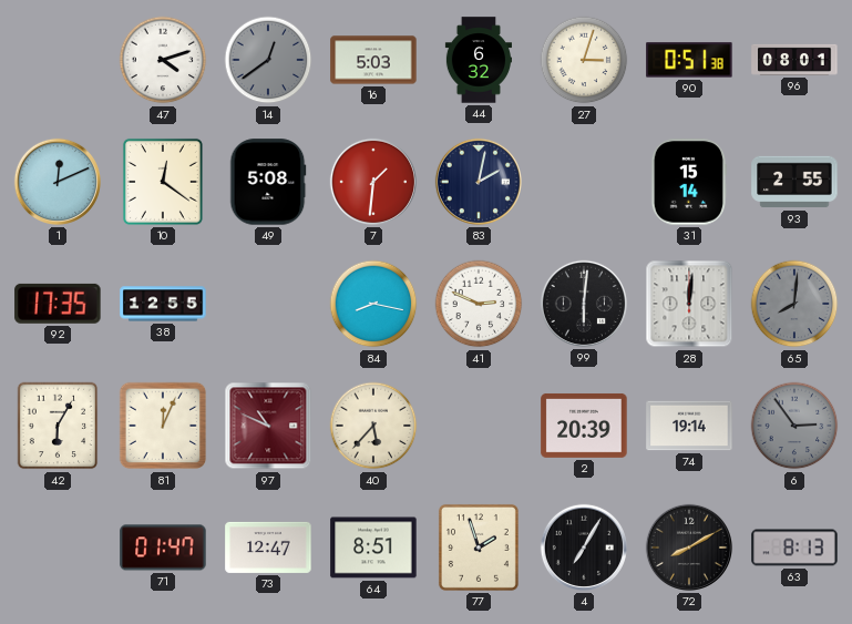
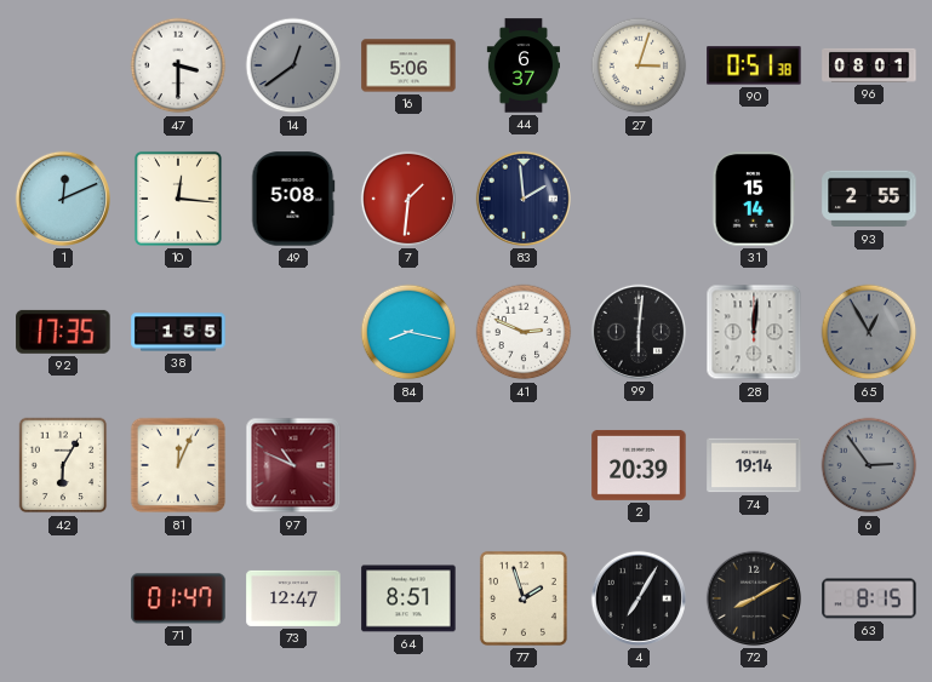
47: 4:12 -> 3:30
16: 5:03 -> 5:06
44: 6:32 -> 6:37
10: 12:21 -> 12:16
83: 2:02 -> 1:59
38: 12:55 -> 1:55
65: 8:01 -> 12:55
40: 5:37 -> none
63: 8:13 -> 8:15
